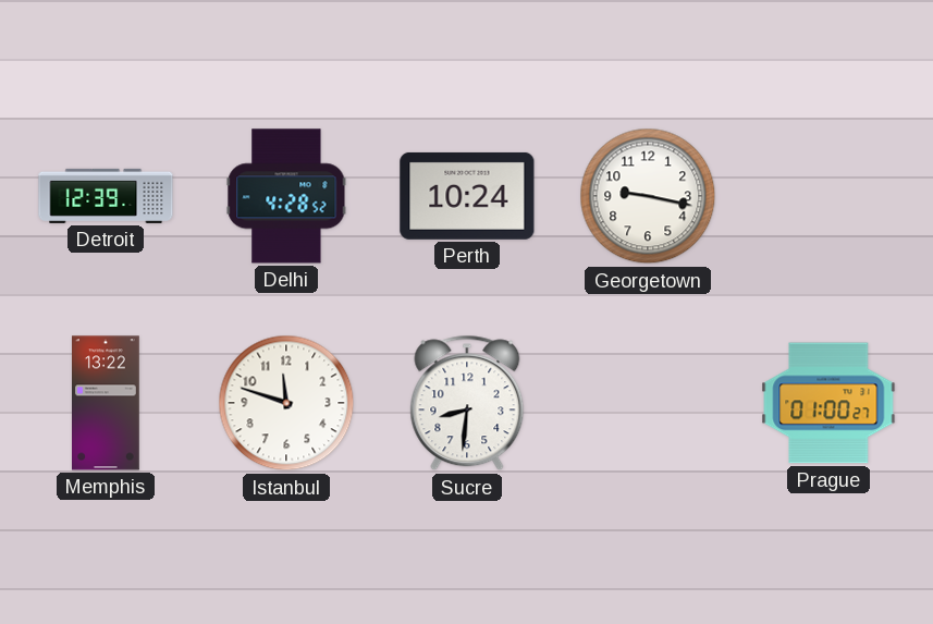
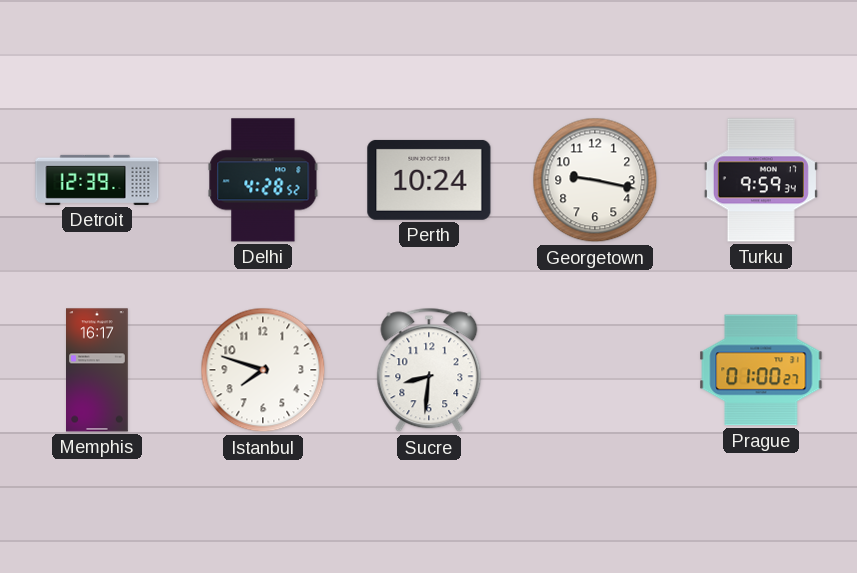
Turku: none -> 9:59
Memphis: 13:22 -> 16:17
Istanbul: 11:48 -> 7:48
